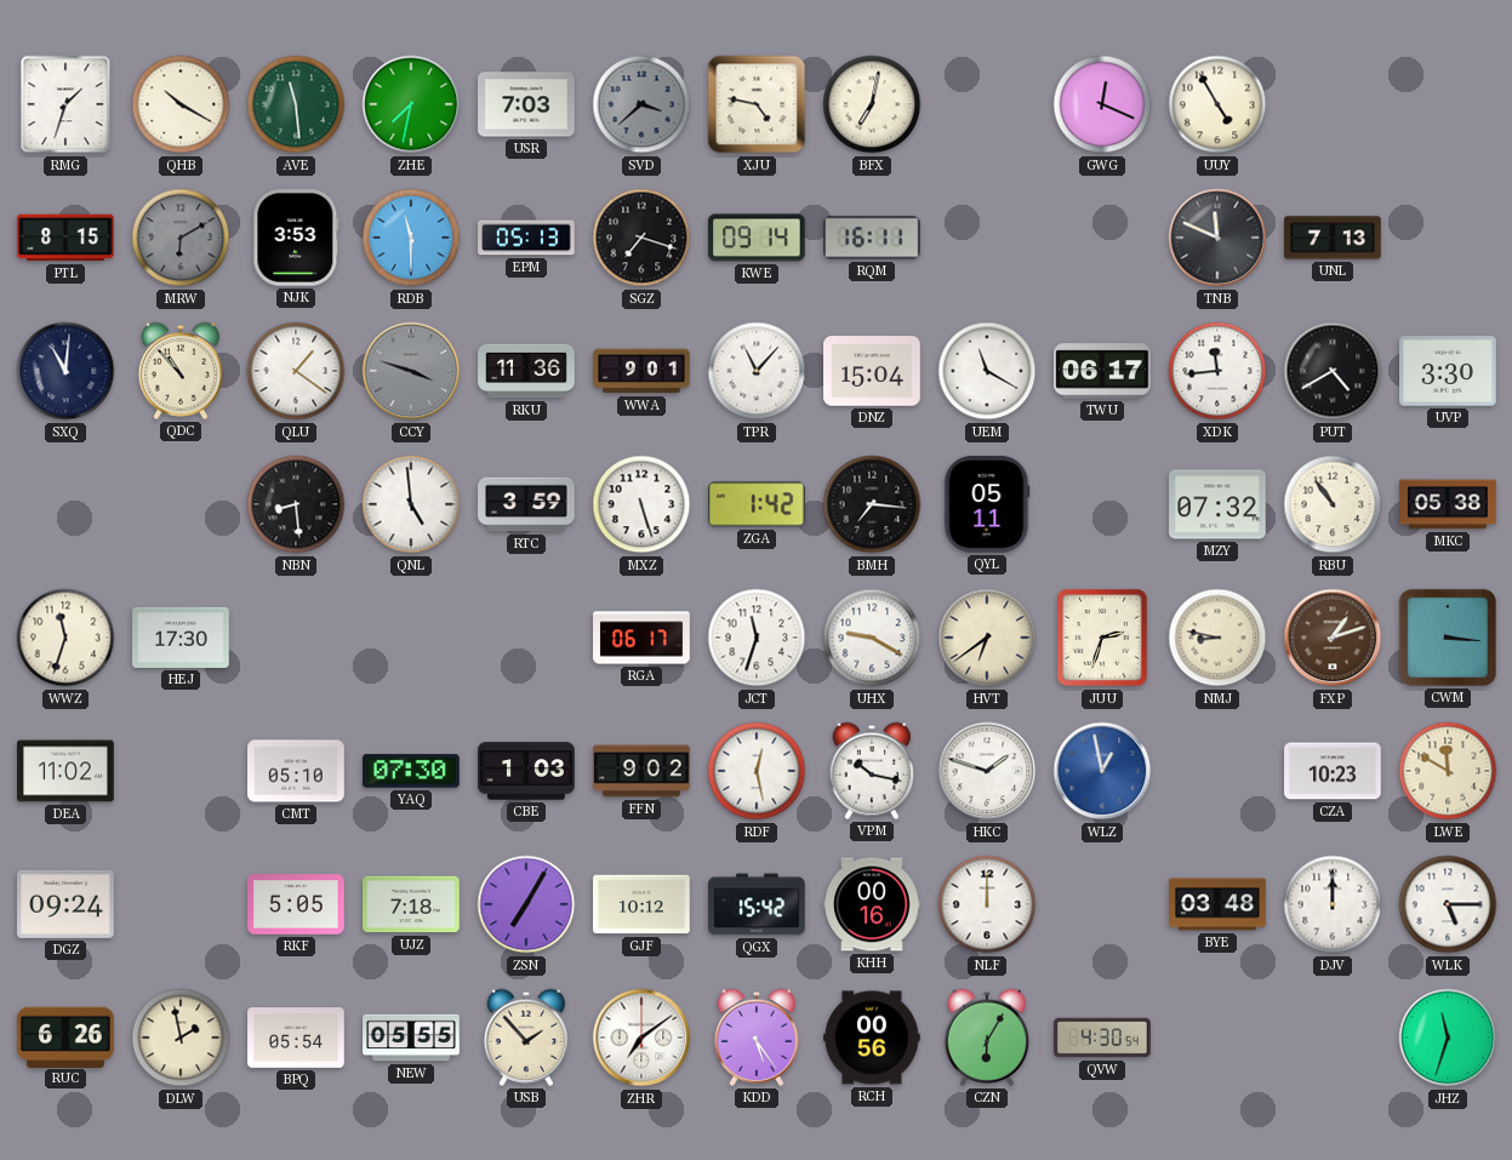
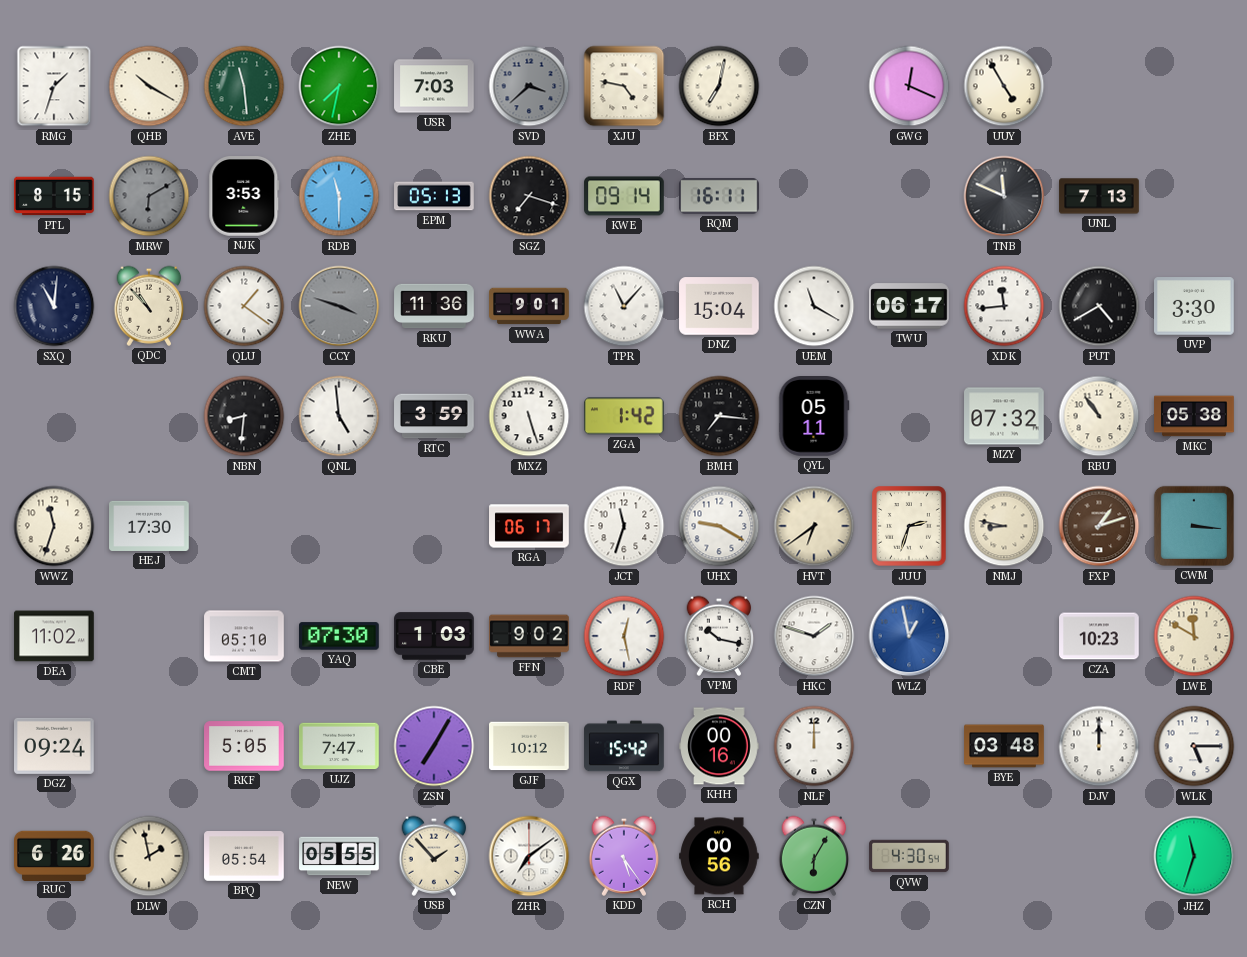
NBN: 8:29 -> 8:31
UJZ: 7:18 -> 7:47
